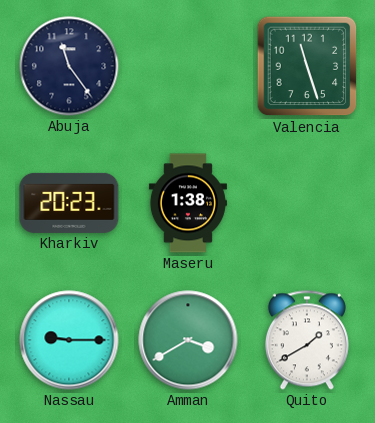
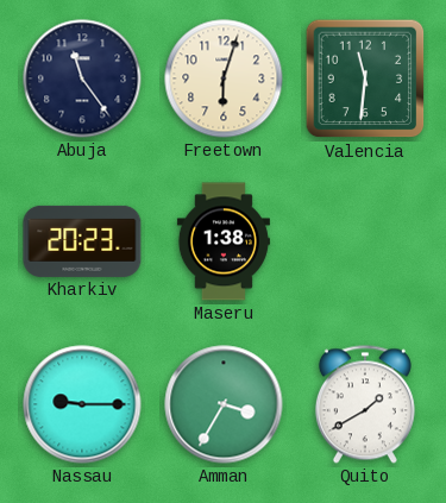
Freetown: none -> 6:03
Valencia: 11:27 -> 11:31
Amman: 3:40 -> 3:35
